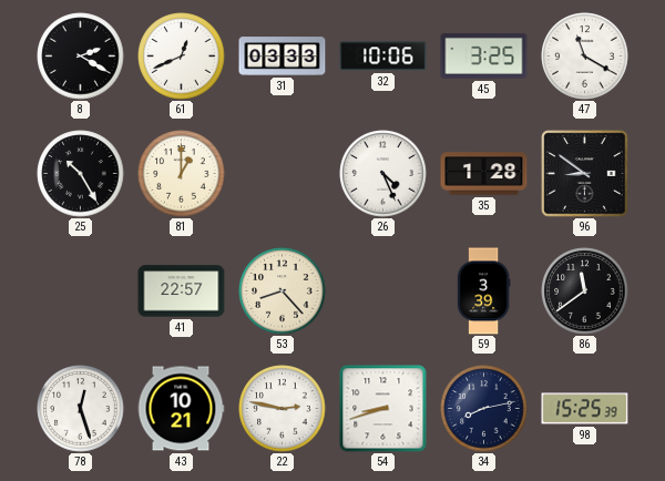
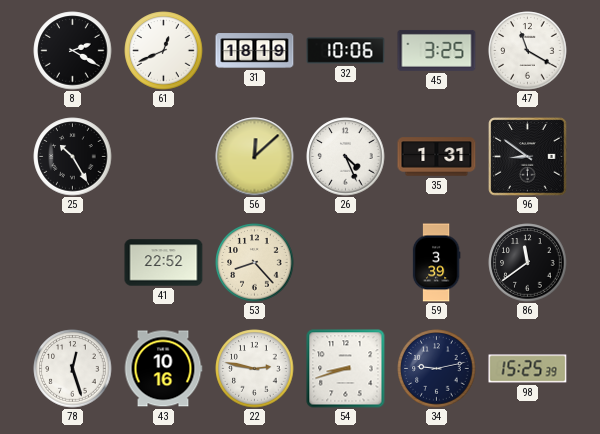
31: 03:33 -> 18:19
81: 1:00 -> none
56: none -> 12:08
35: 1:28 -> 1:31
41: 22:57 -> 22:52
43: 10:21 -> 10:16
34: 8:13 -> 9:13
